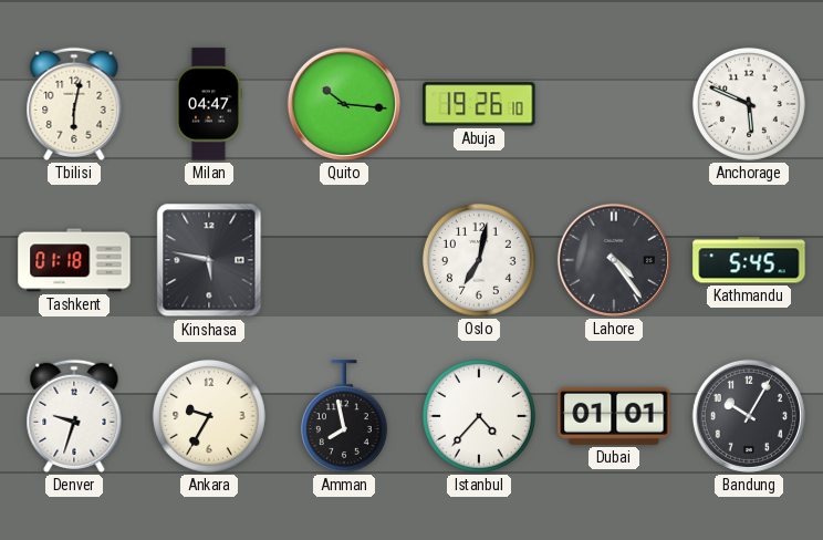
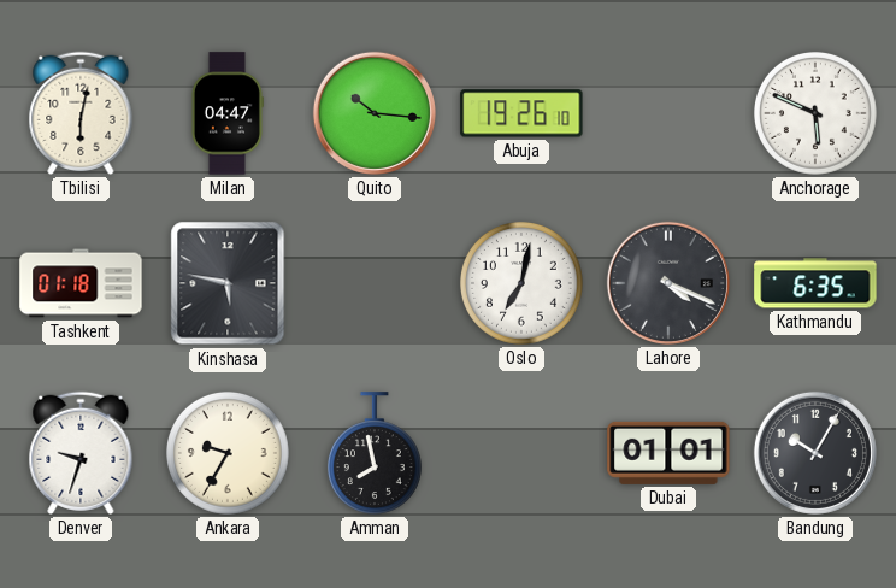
Lahore: 4:24 -> 4:19
Kathmandu: 5:45 -> 6:35
Istanbul: 4:37 -> none
